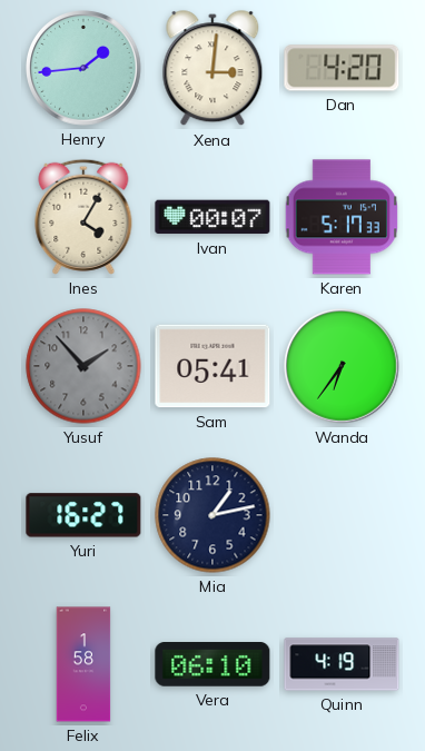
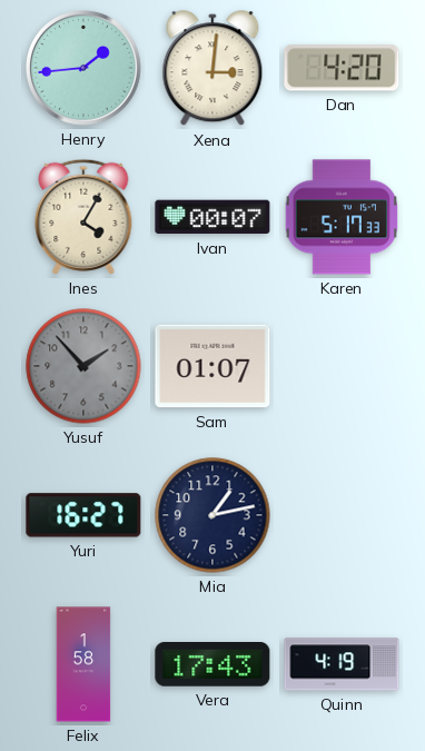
Sam: 05:41 -> 01:07
Wanda: 6:36 -> none
Vera: 06:10 -> 17:43
